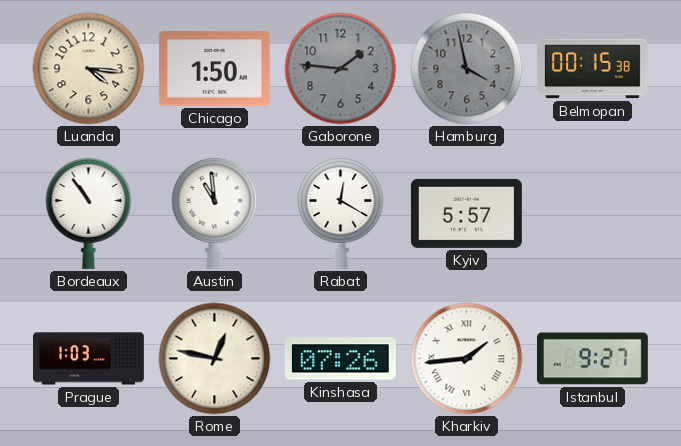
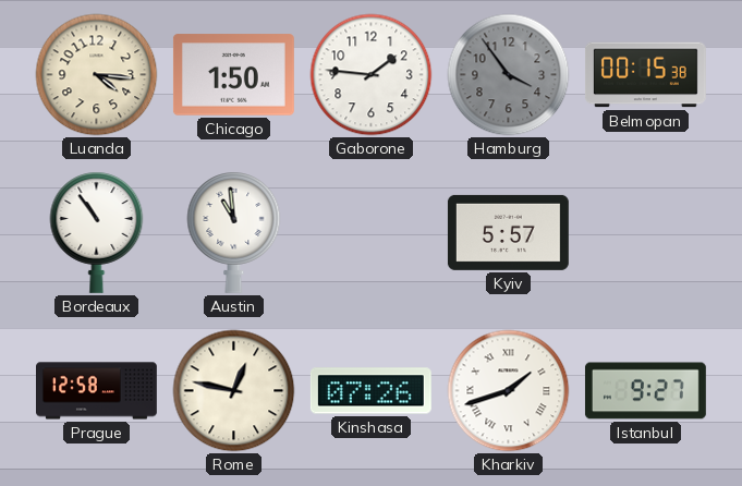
Gaborone dial: grey -> white
Hamburg: 3:58 -> 3:54
Rabat: 12:20 -> none
Prague: 1:03 -> 12:58
Kharkiv: 1:44 -> 1:42
